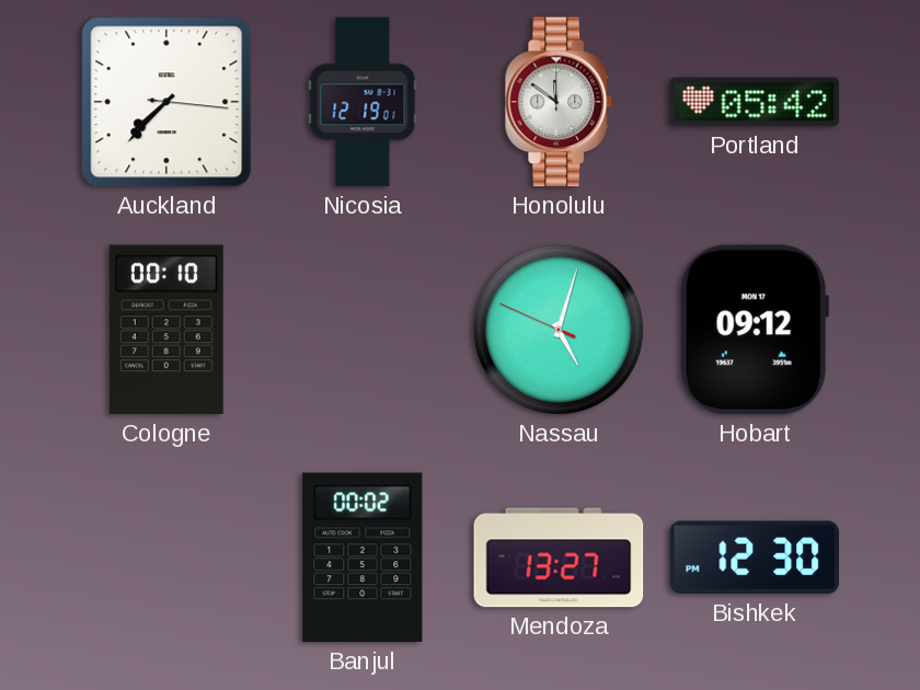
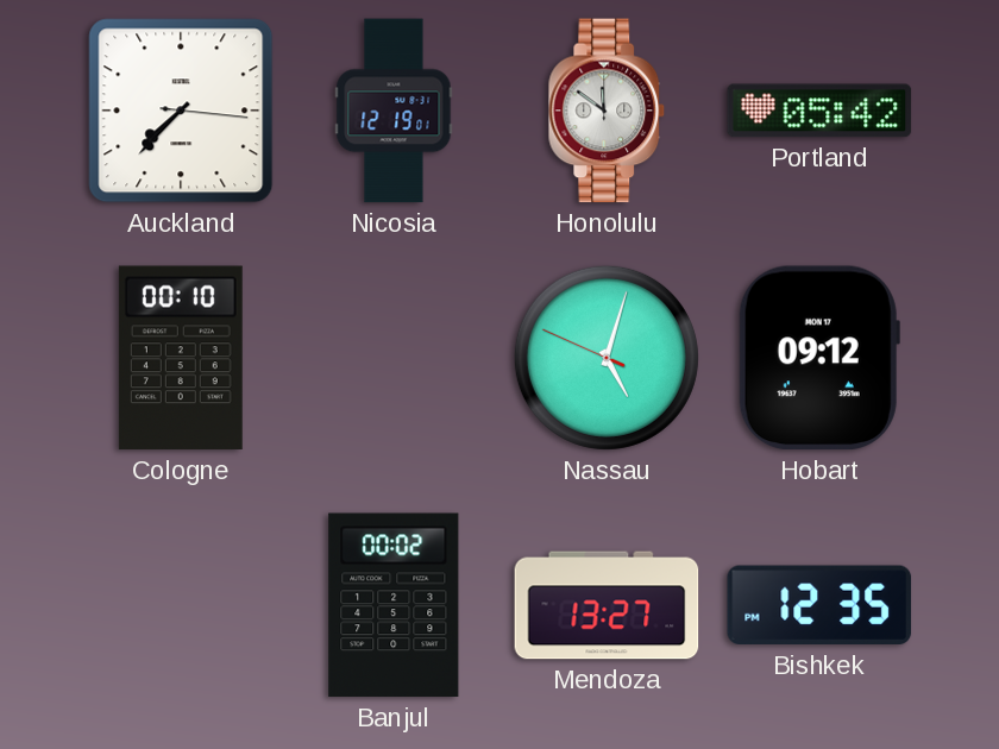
Bishkek: 12:30 -> 12:35
